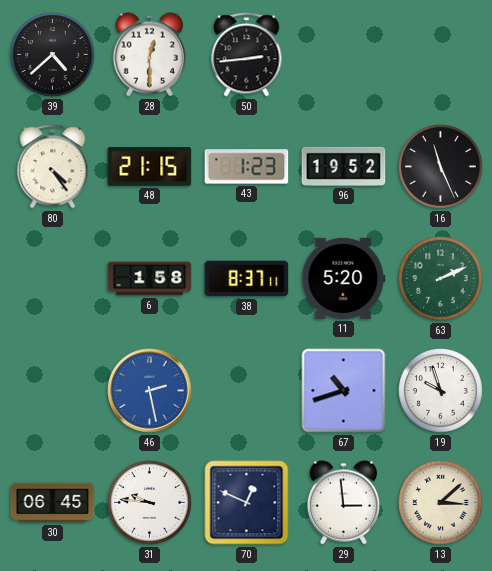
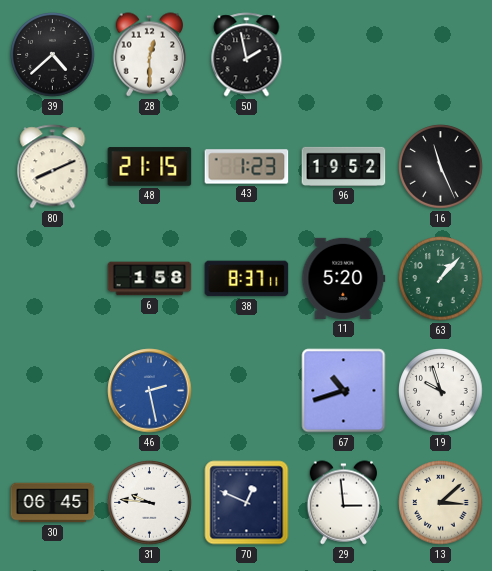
50: 2:44 -> 1:58
80: 4:24 -> 8:11
63: 2:11 -> 1:07
